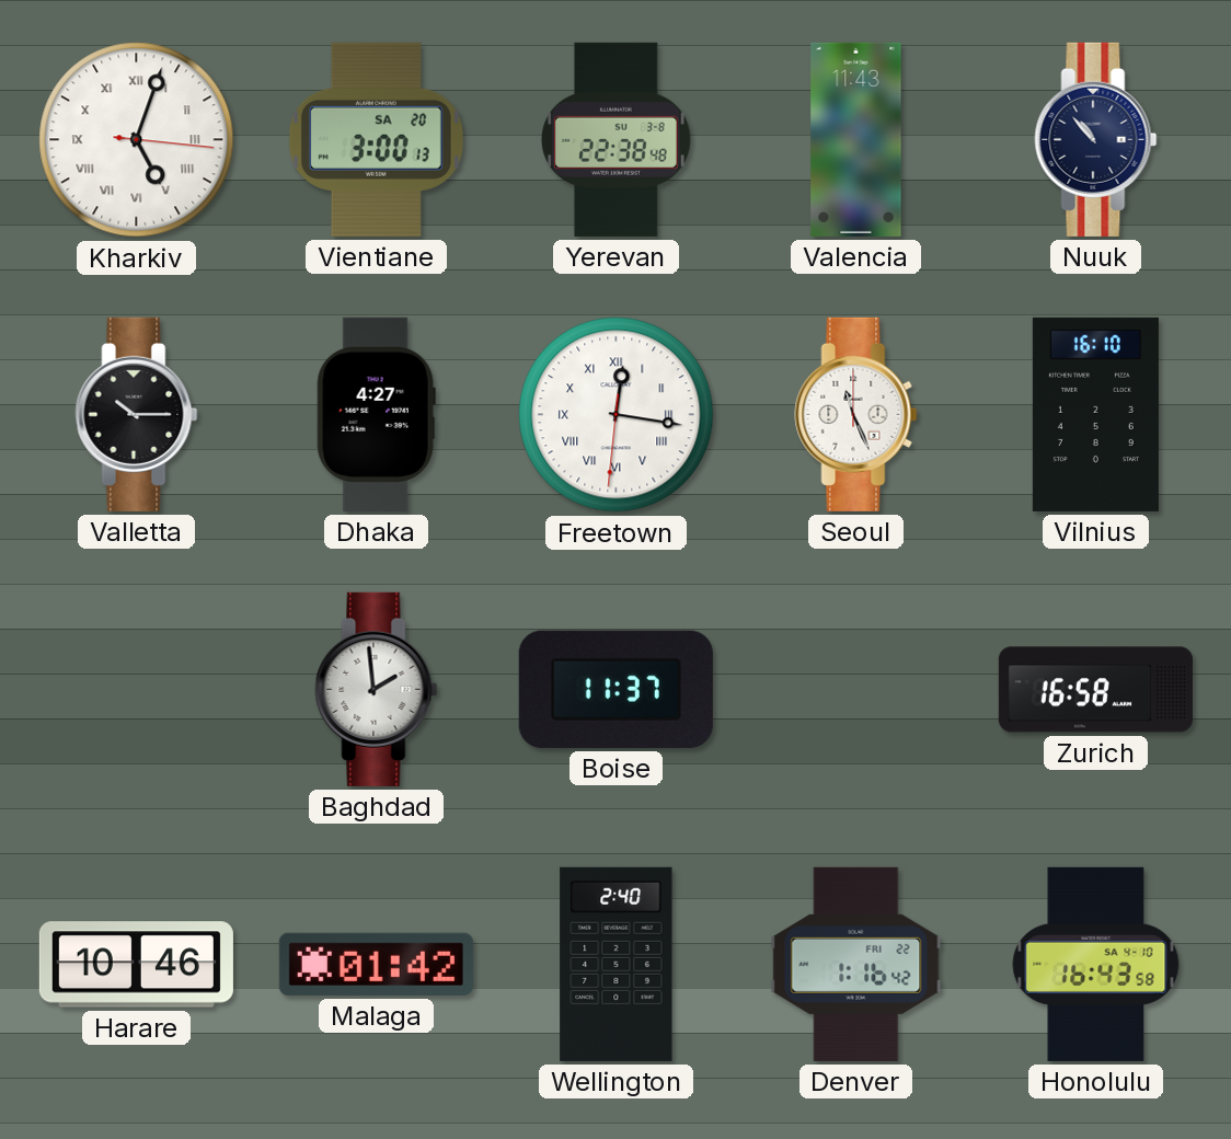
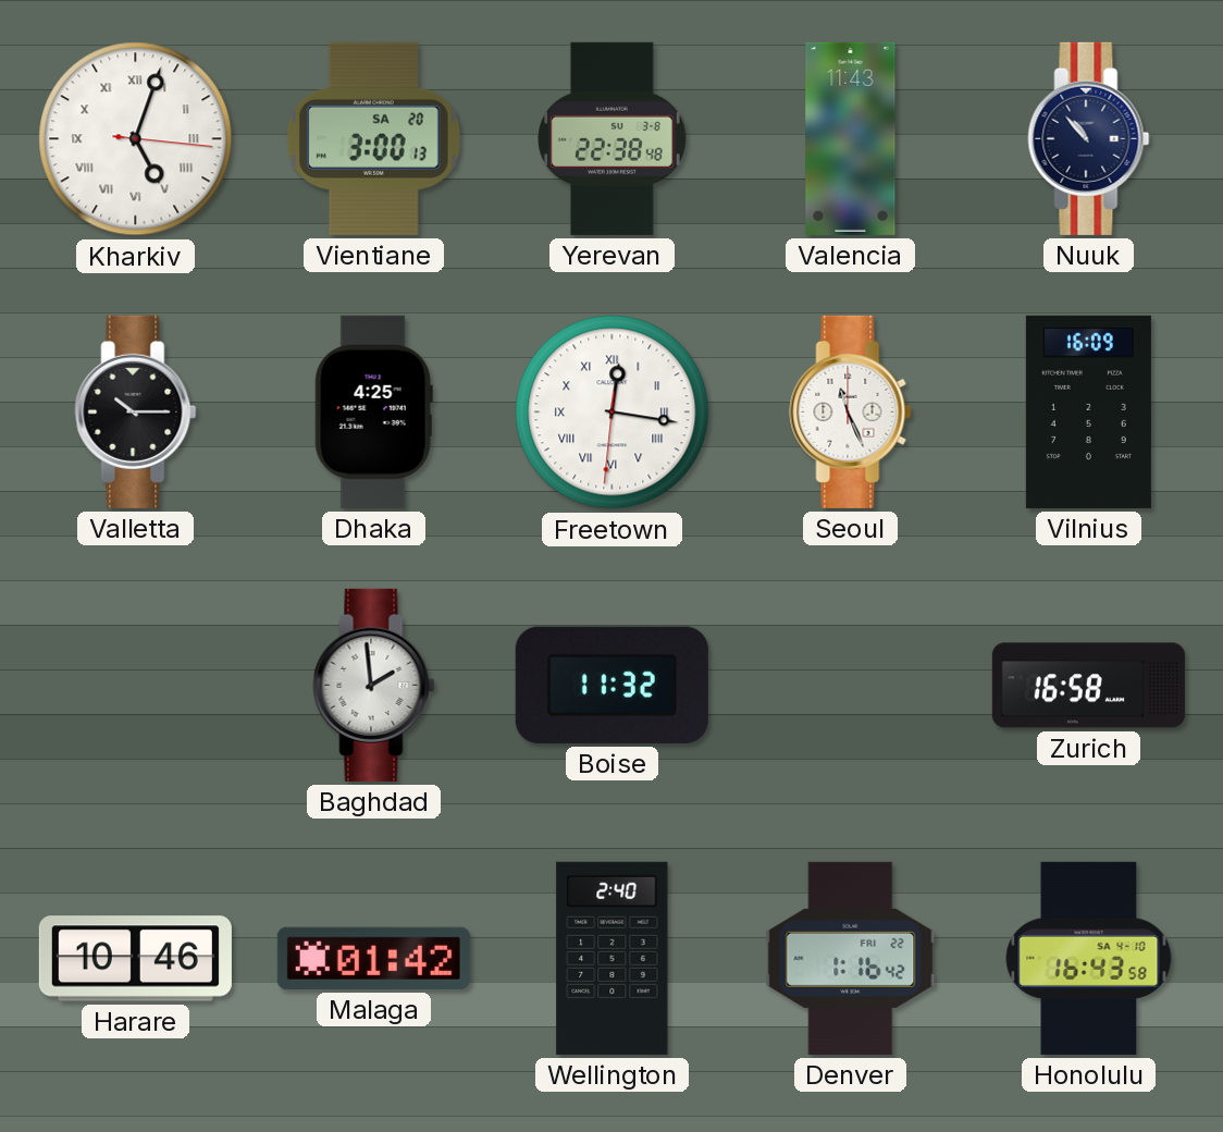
Dhaka: 4:27 -> 4:25
Vilnius: 16:10 -> 16:09
Boise: 11:37 -> 11:32
